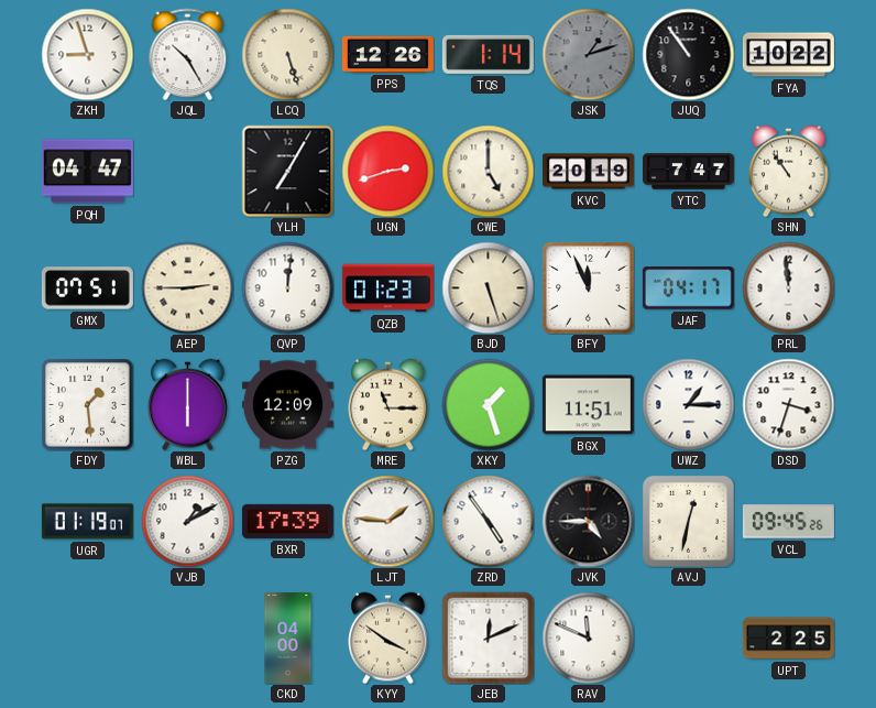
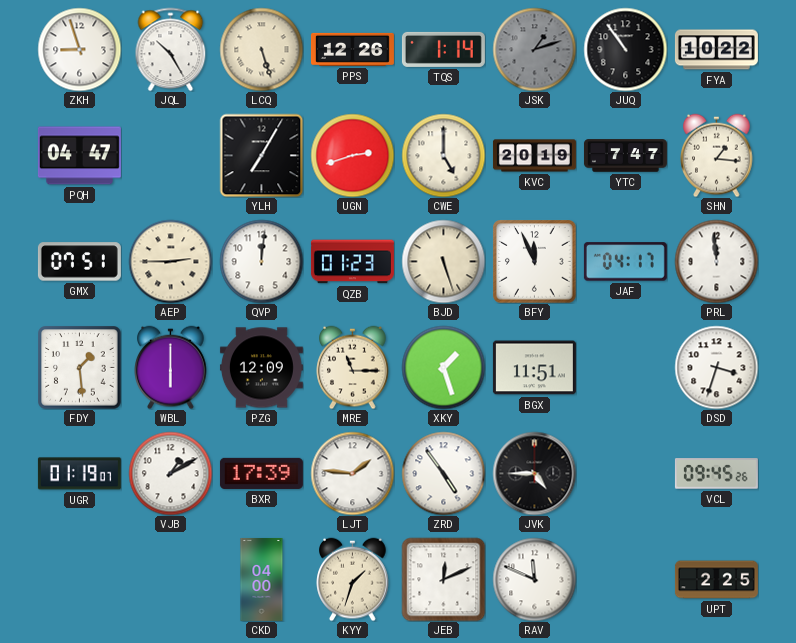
SHN: 10:54 -> 1:16
UWZ: 1:15 -> none
AVJ: 12:32 -> none
KYY: 3:51 -> 1:33
